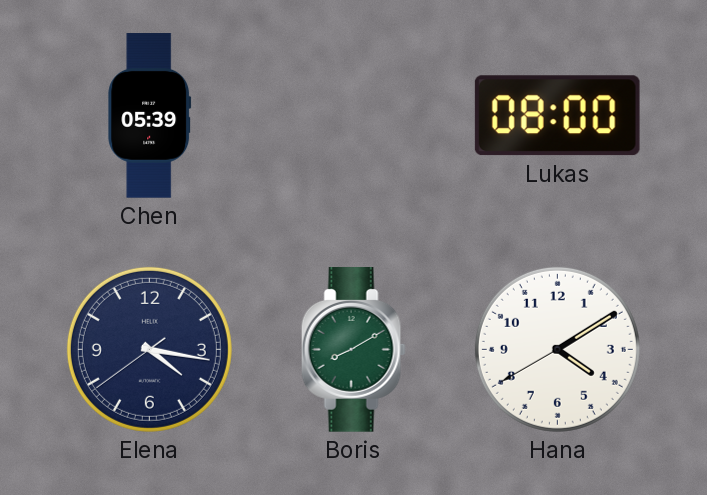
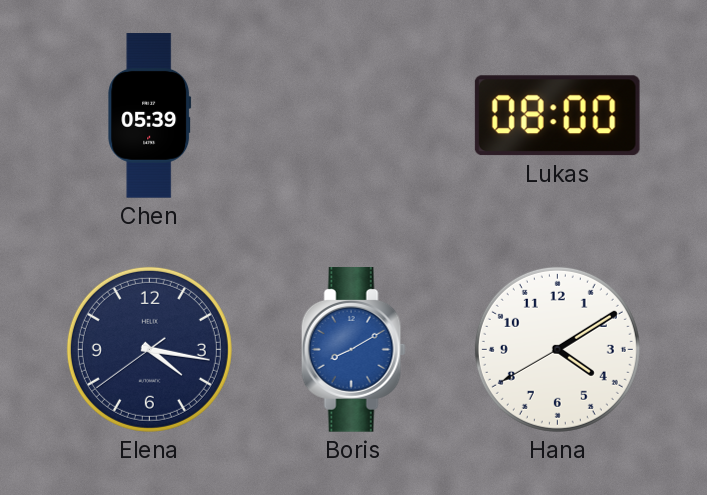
Boris dial: green -> blue
